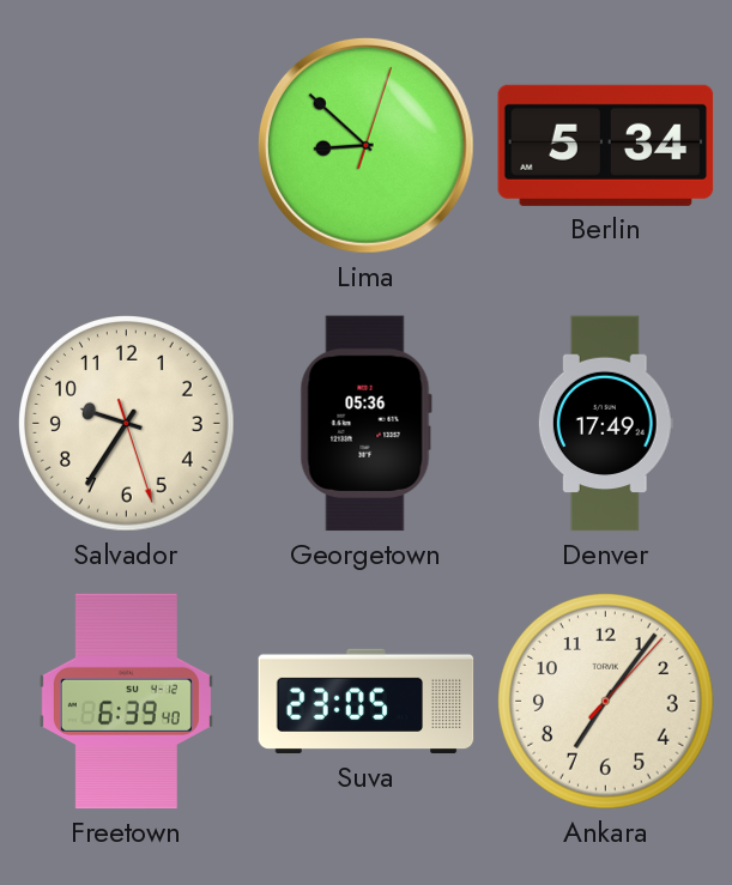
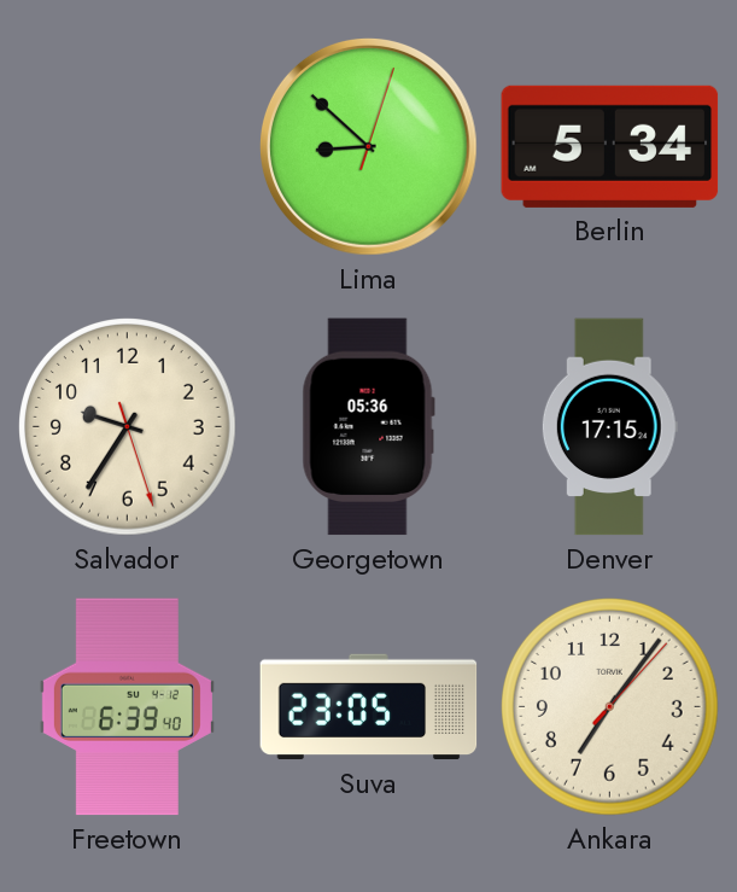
Denver: 17:49 -> 17:15
